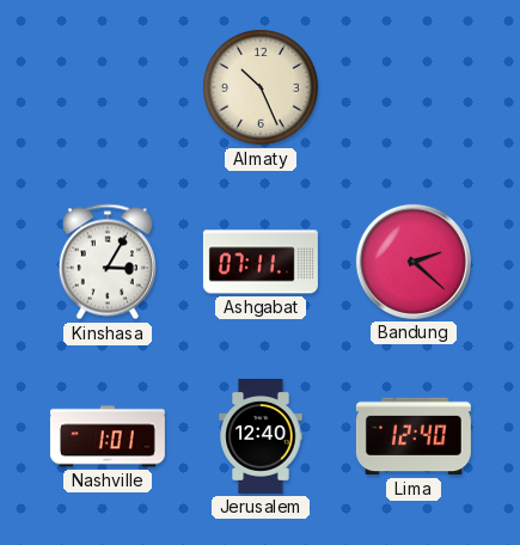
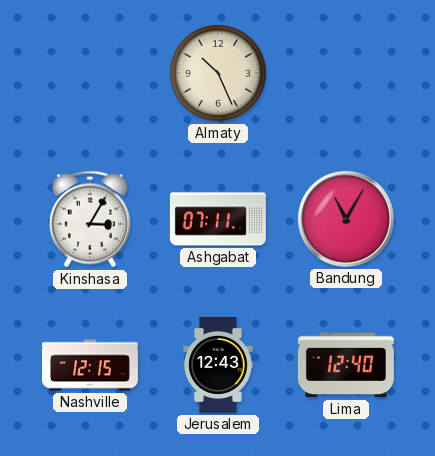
Bandung: 2:22 -> 11:05
Nashville: 1:01 -> 12:15
Jerusalem: 12:40 -> 12:43
